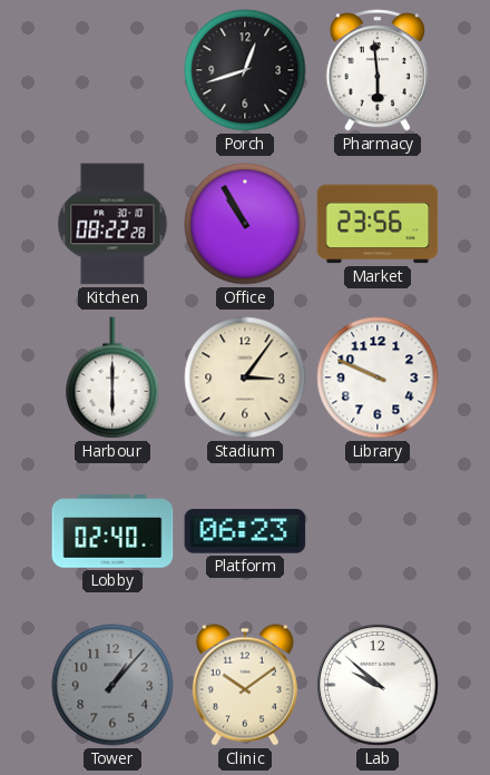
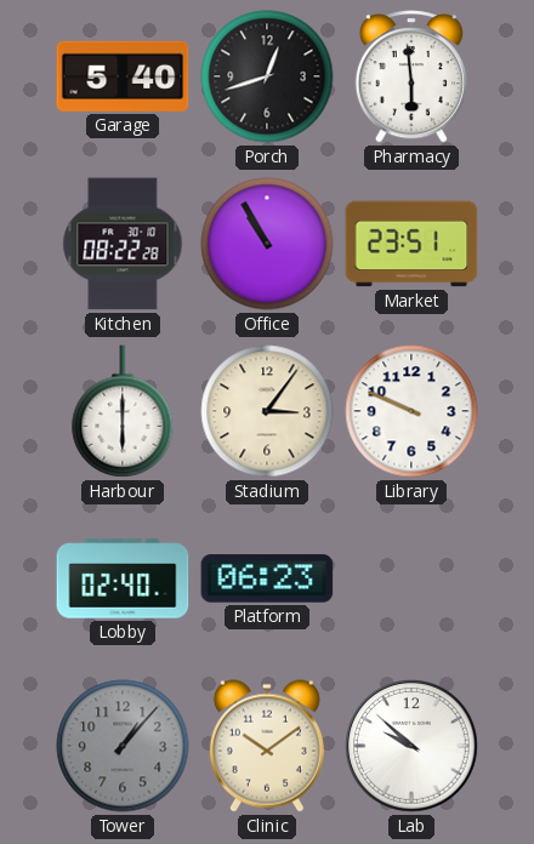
Garage: none -> 5:40
Market: 23:56 -> 23:51
